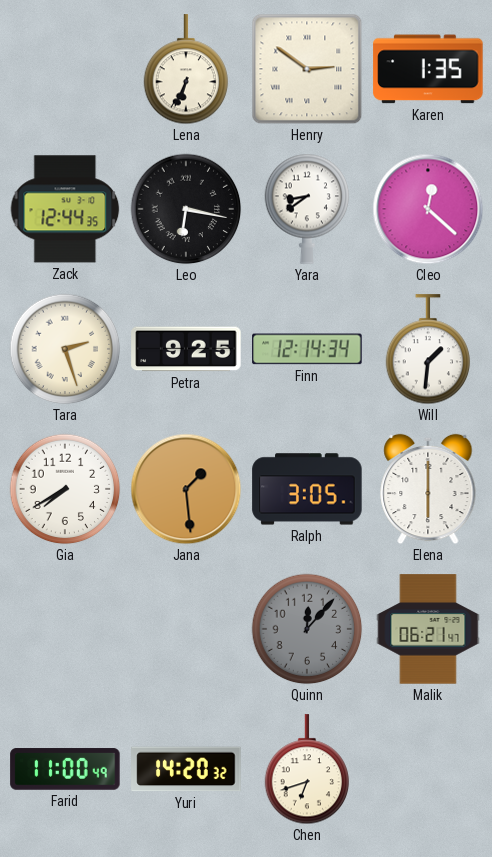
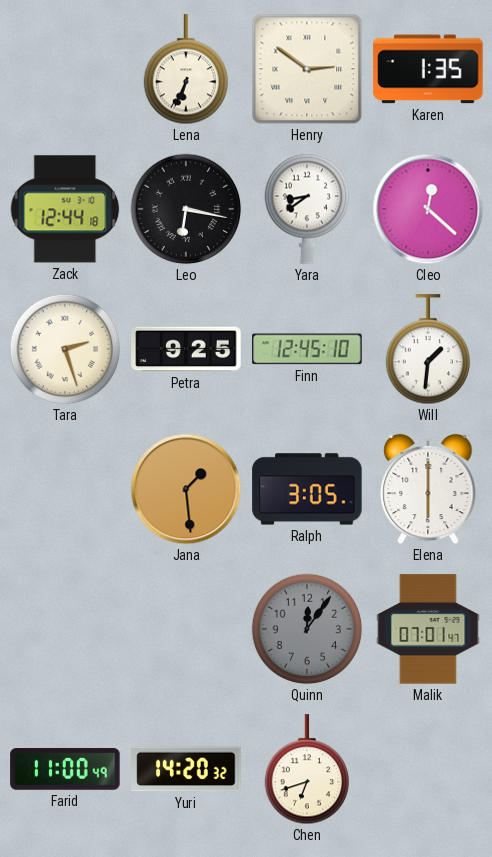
Zack: 12:44:35 -> 12:44:18
Finn: 12:14 -> 12:45
Gia: 7:40 -> none
Quinn: 12:07 -> 12:06
Malik: 06:21 -> 07:01
